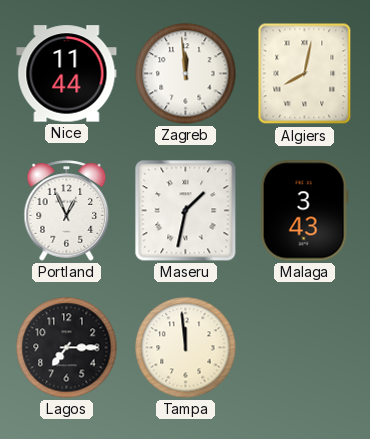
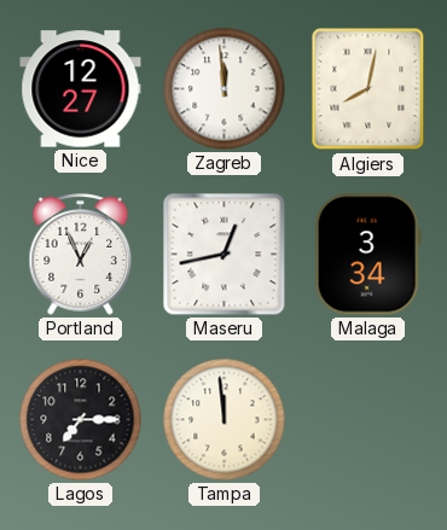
Nice: 11:44 -> 12:27
Maseru: 1:32 -> 12:43
Malaga: 3:43 -> 3:34
